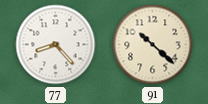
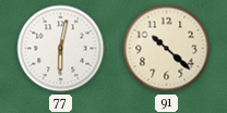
77: 8:23 -> 6:02
